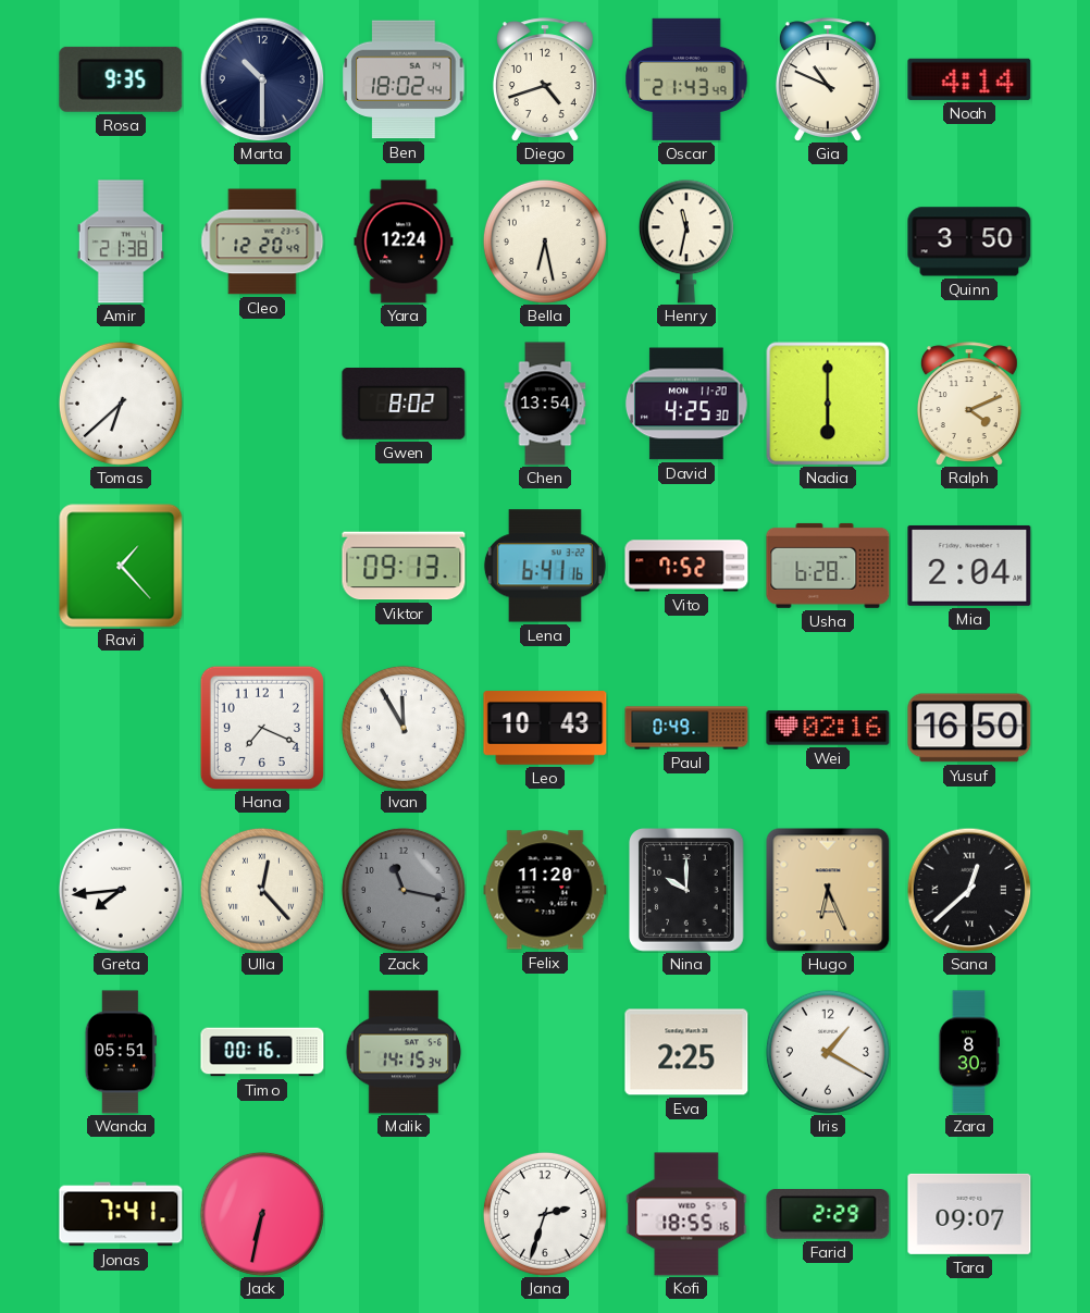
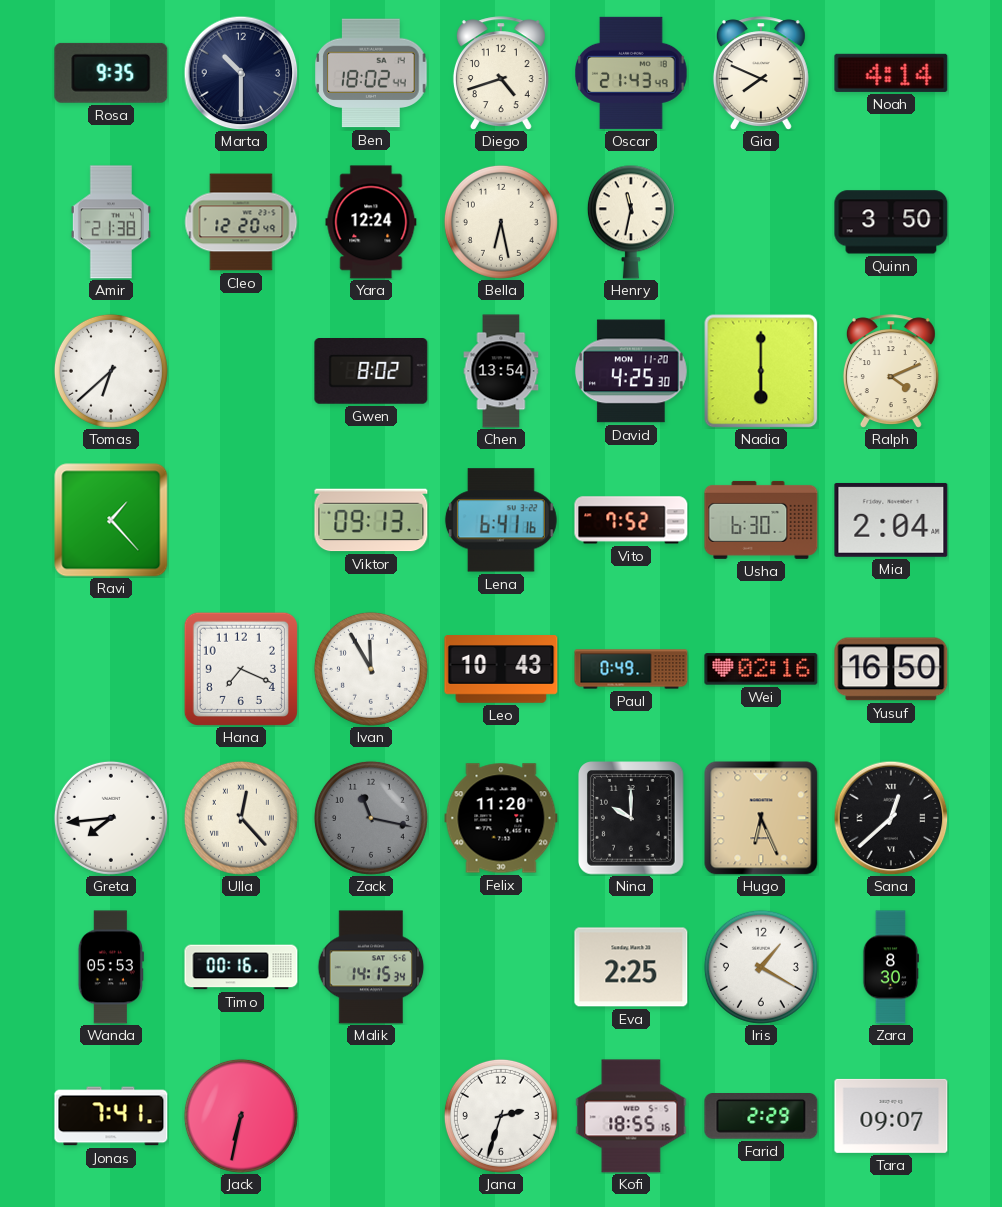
Gia: 10:49 -> 7:49
Usha: 6:28 -> 6:30
Wanda: 05:51 -> 05:53
